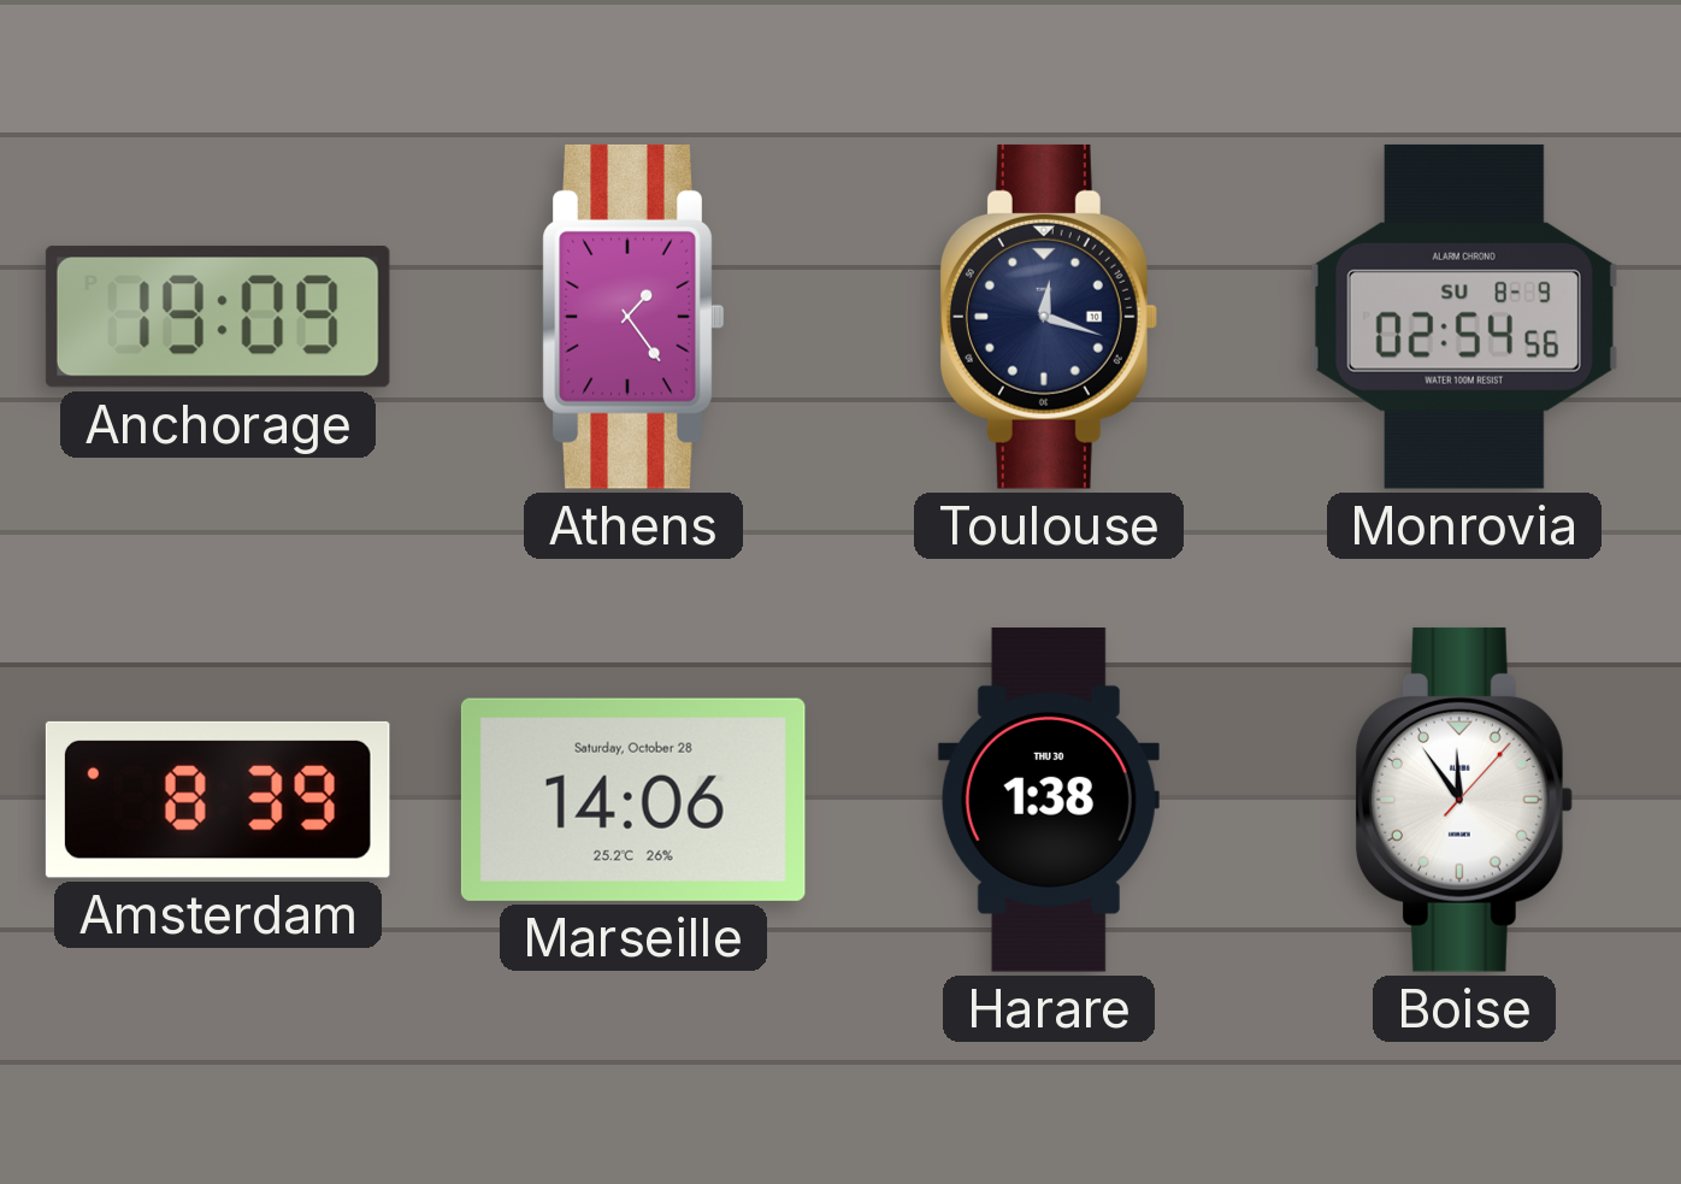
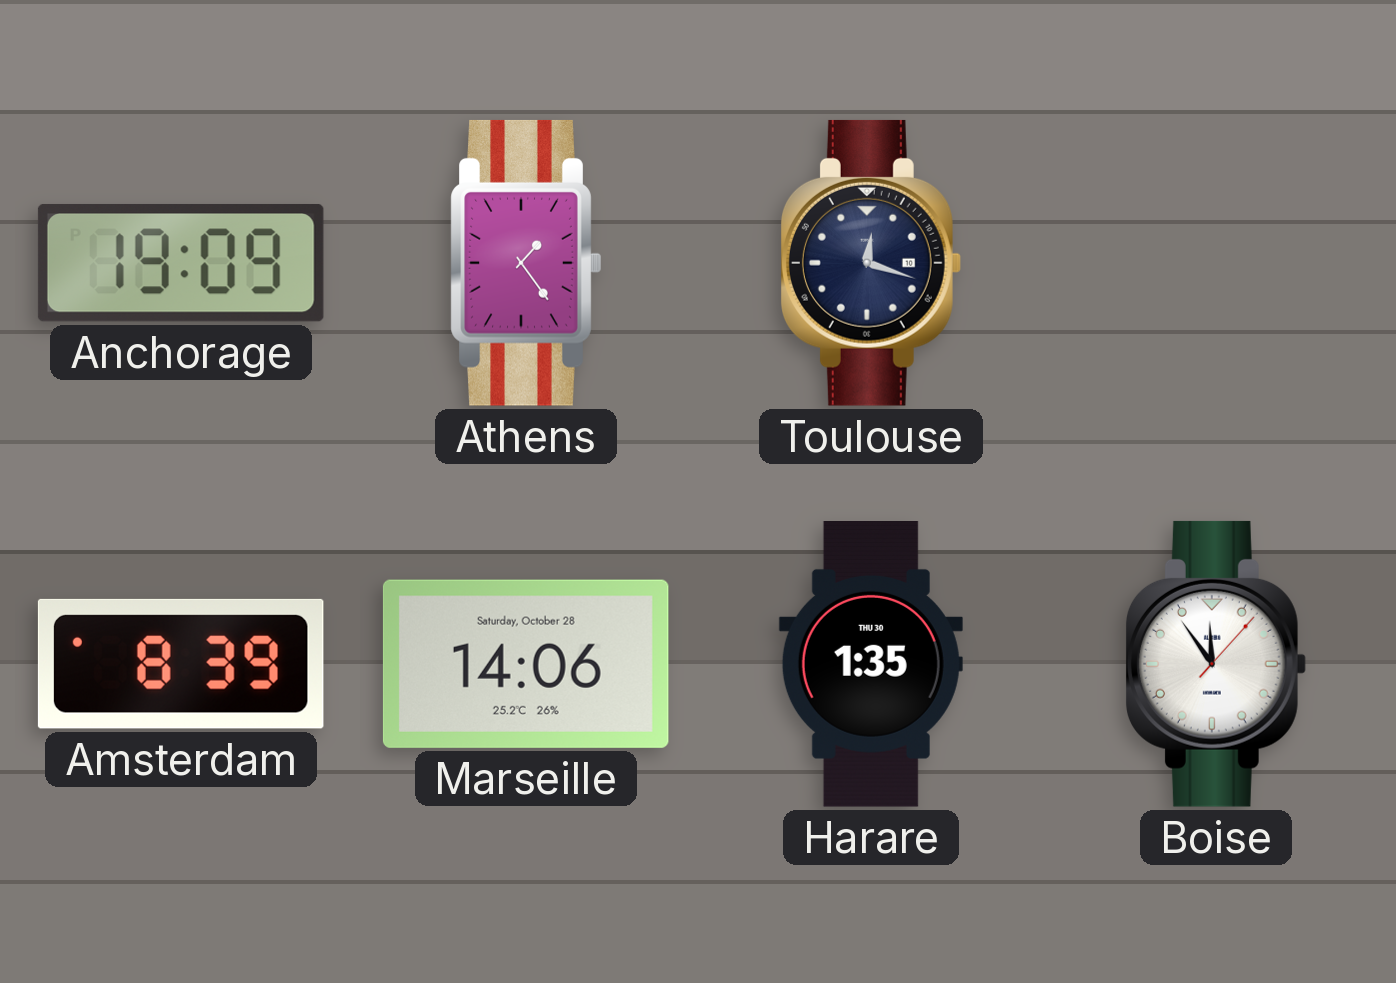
Monrovia: 02:54 -> none
Harare: 1:38 -> 1:35
